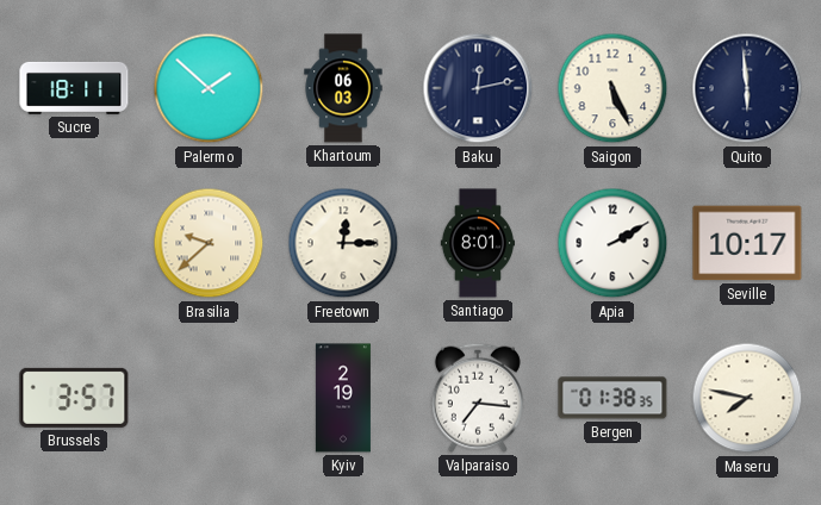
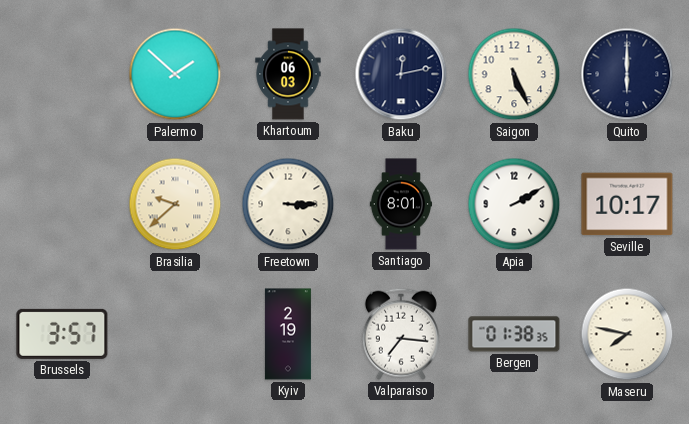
Sucre: 18:11 -> none
Quito: 5:59 -> 6:00
Freetown: 12:15 -> 3:15
